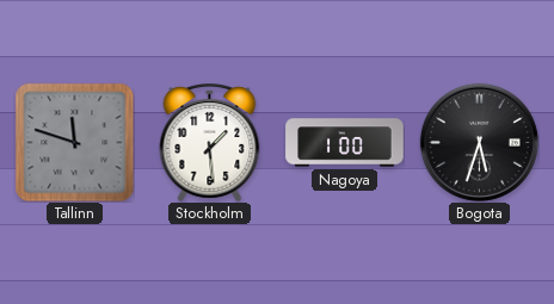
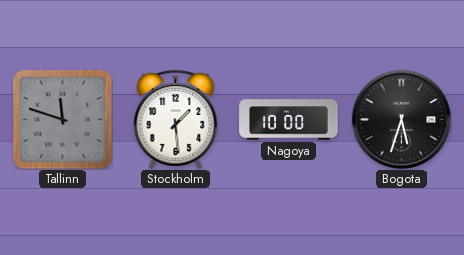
Nagoya: 1:00 -> 10:00
